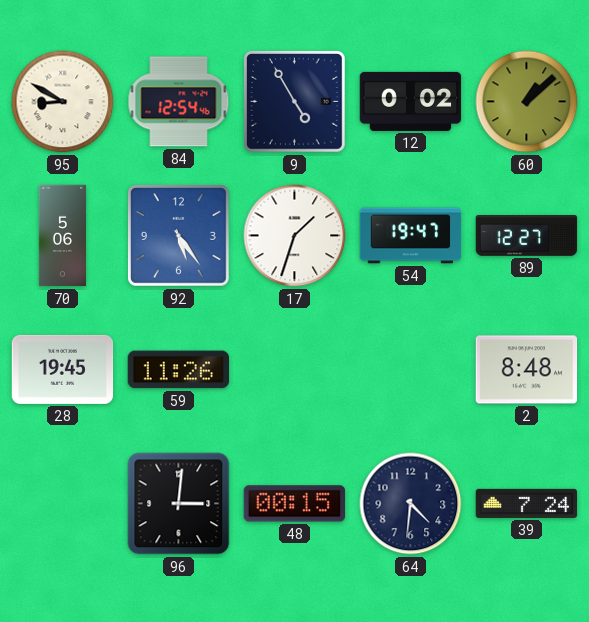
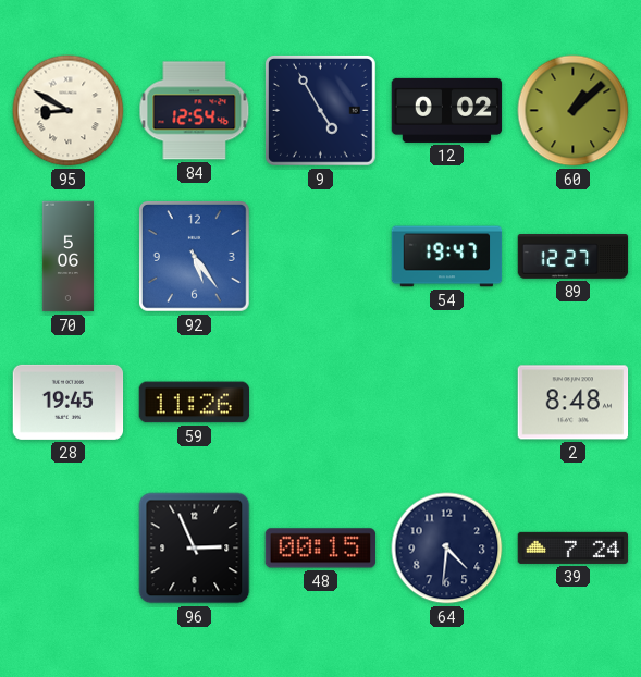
17: 1:33 -> none
96: 3:01 -> 2:56
